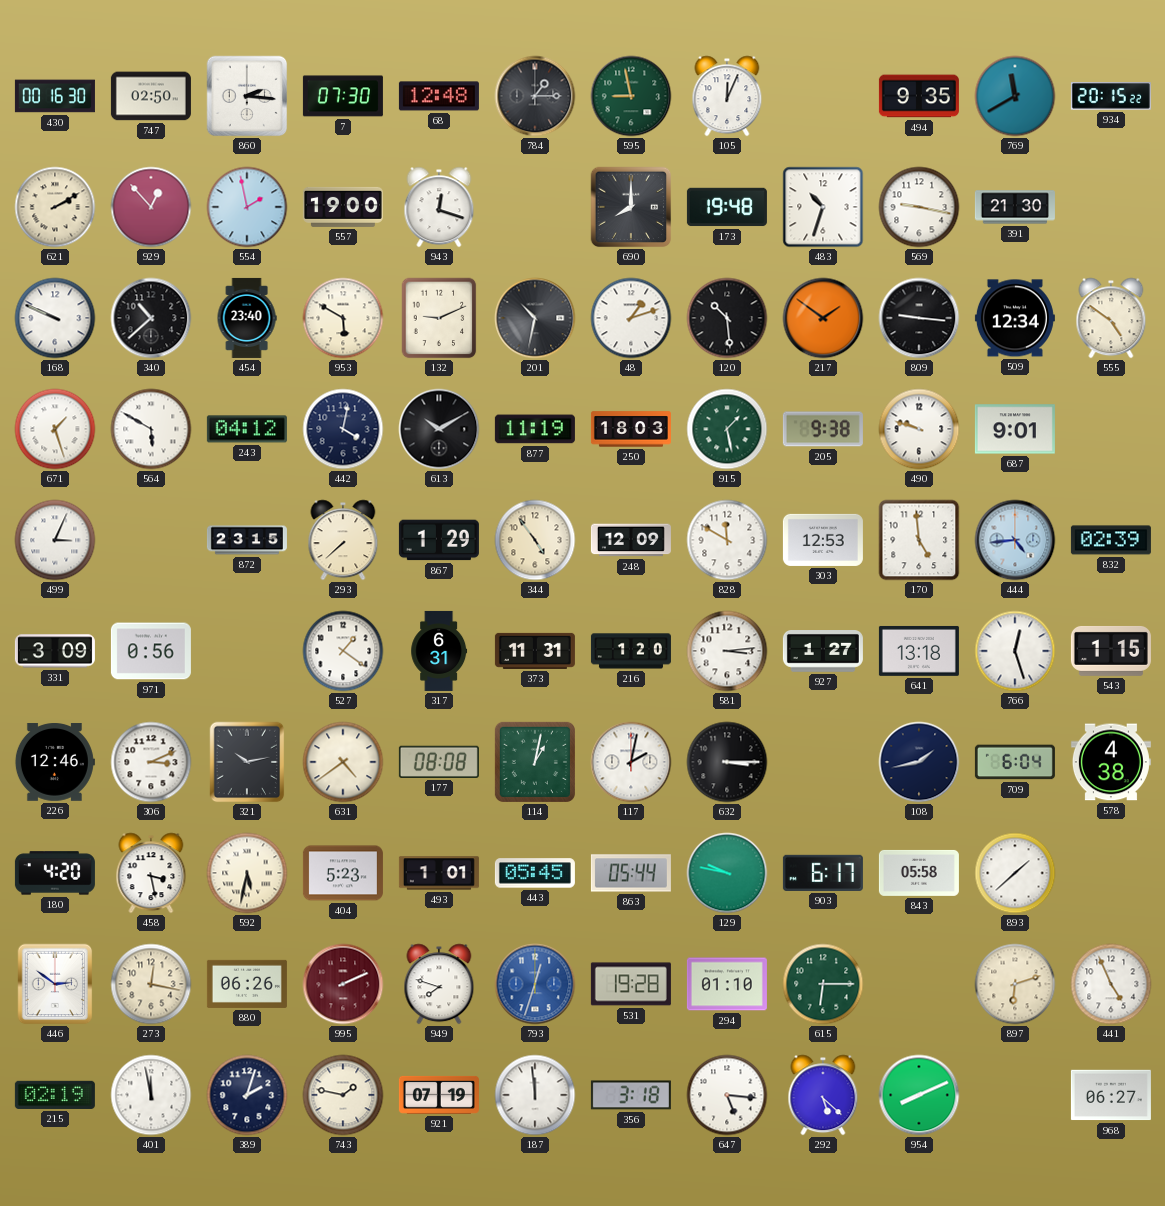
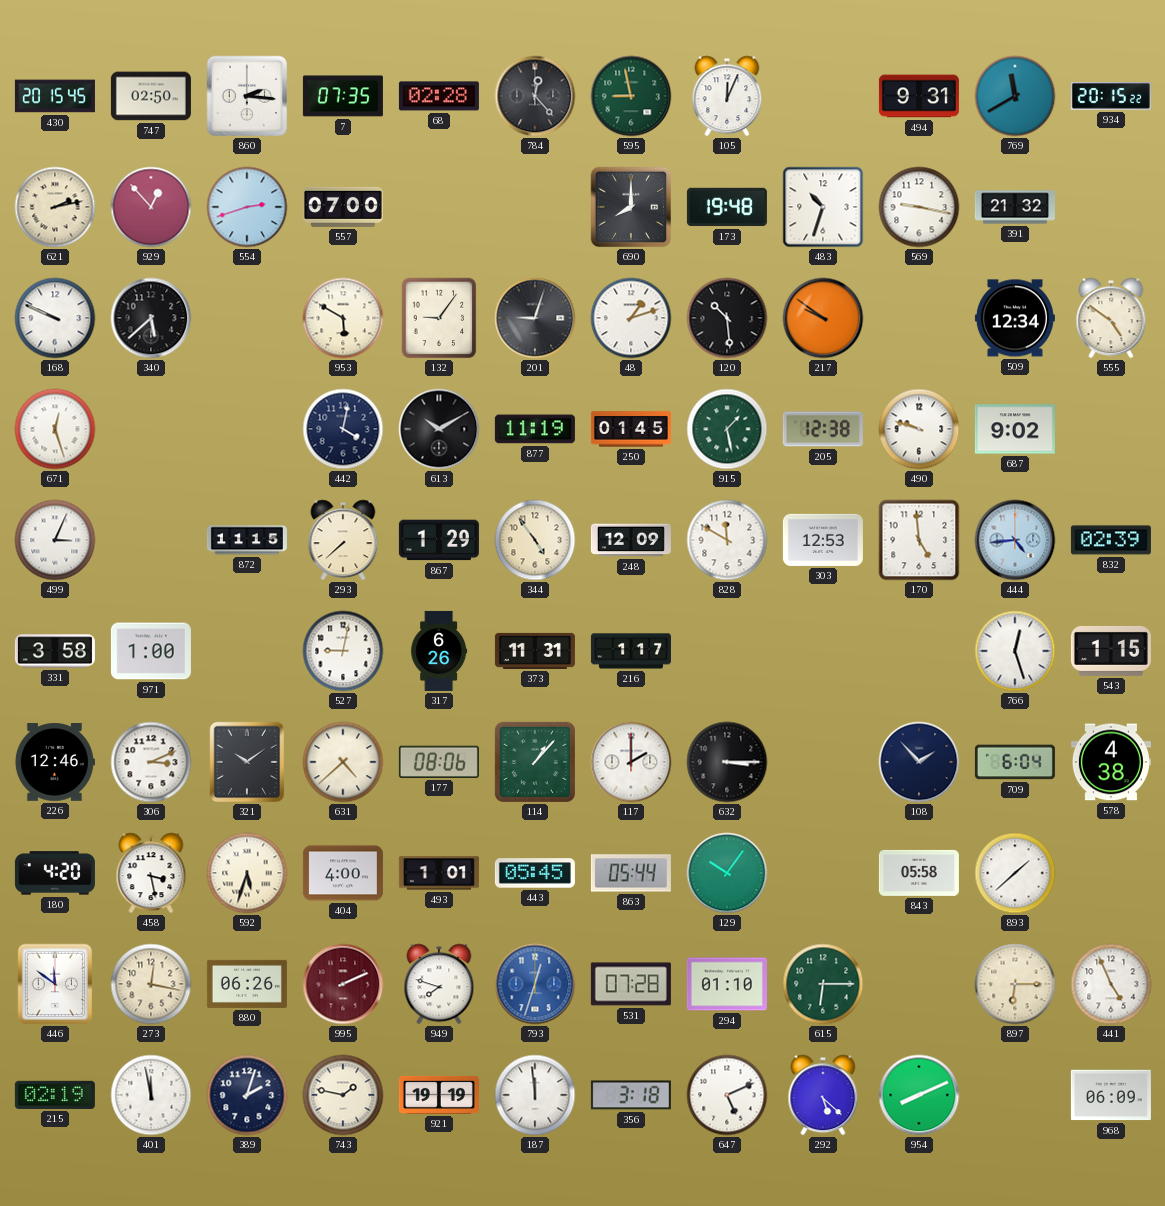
430: 00:16 -> 20:15
7: 07:30 -> 07:35
68: 12:48 -> 02:28
784: 1:15 -> 12:23
494: 9:35 -> 9:31
621: 2:10 -> 2:13
554: 1:58 -> 2:42
557: 19:00 -> 07:00
943: 12:18 -> none
391: 21:30 -> 21:32
340: 10:38 -> 5:38
454: 23:40 -> none
132: 9:11 -> 9:06
201: 10:32 -> 9:03
217: 1:51 -> 9:51
809: 9:16 -> none
671: 1:27 -> 12:27
564: 5:50 -> none
243: 04:12 -> none
250: 18:03 -> 01:45
205: 9:38 -> 12:38
687: 9:01 -> 9:02
872: 23:15 -> 11:15
331: 3:09 -> 3:58
971: 0:56 -> 1:00
527: 1:21 -> 9:02
317: 6:31 -> 6:26
216: 1:20 -> 1:17
581: 3:14 -> none
927: 1:27 -> none
641: 13:18 -> none
321: 10:13 -> 10:09
631: 4:39 -> 4:38
177: 08:08 -> 08:06
114: 1:02 -> 1:07
117: 2:02 -> 2:00
108: 1:43 -> 1:53
592: 5:32 -> 5:33
404: 5:23 -> 4:00
129: 9:47 -> 10:06
903: 6:17 -> none
446: 2:51 -> 11:51
531: 19:28 -> 07:28
897: 6:12 -> 6:15
921: 07:19 -> 19:19
647: 5:16 -> 5:11
968: 06:27 -> 06:09
